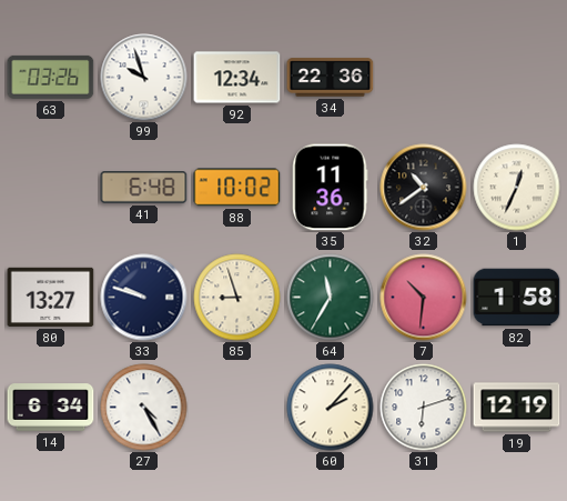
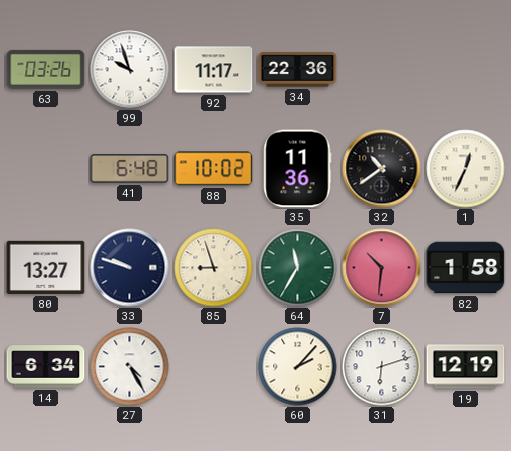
92: 12:34 -> 11:17
